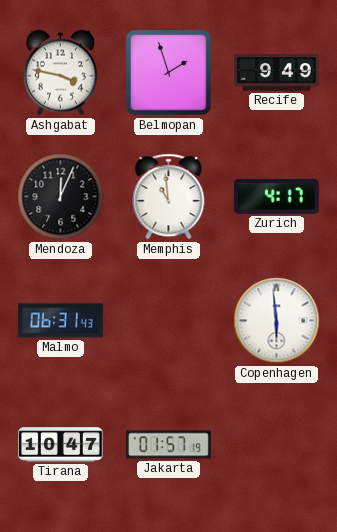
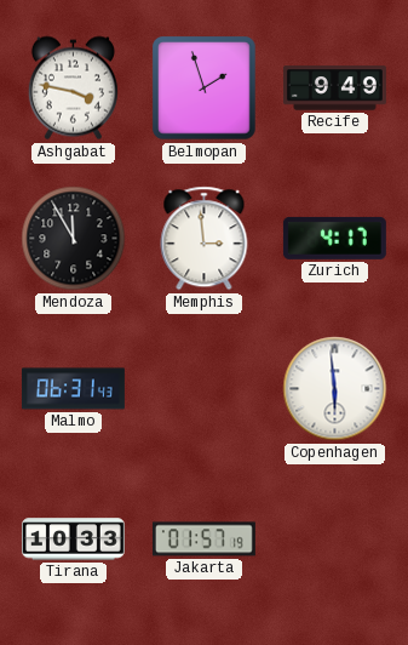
Mendoza: 12:04 -> 11:55
Memphis: 10:59 -> 2:59
Tirana: 10:47 -> 10:33
